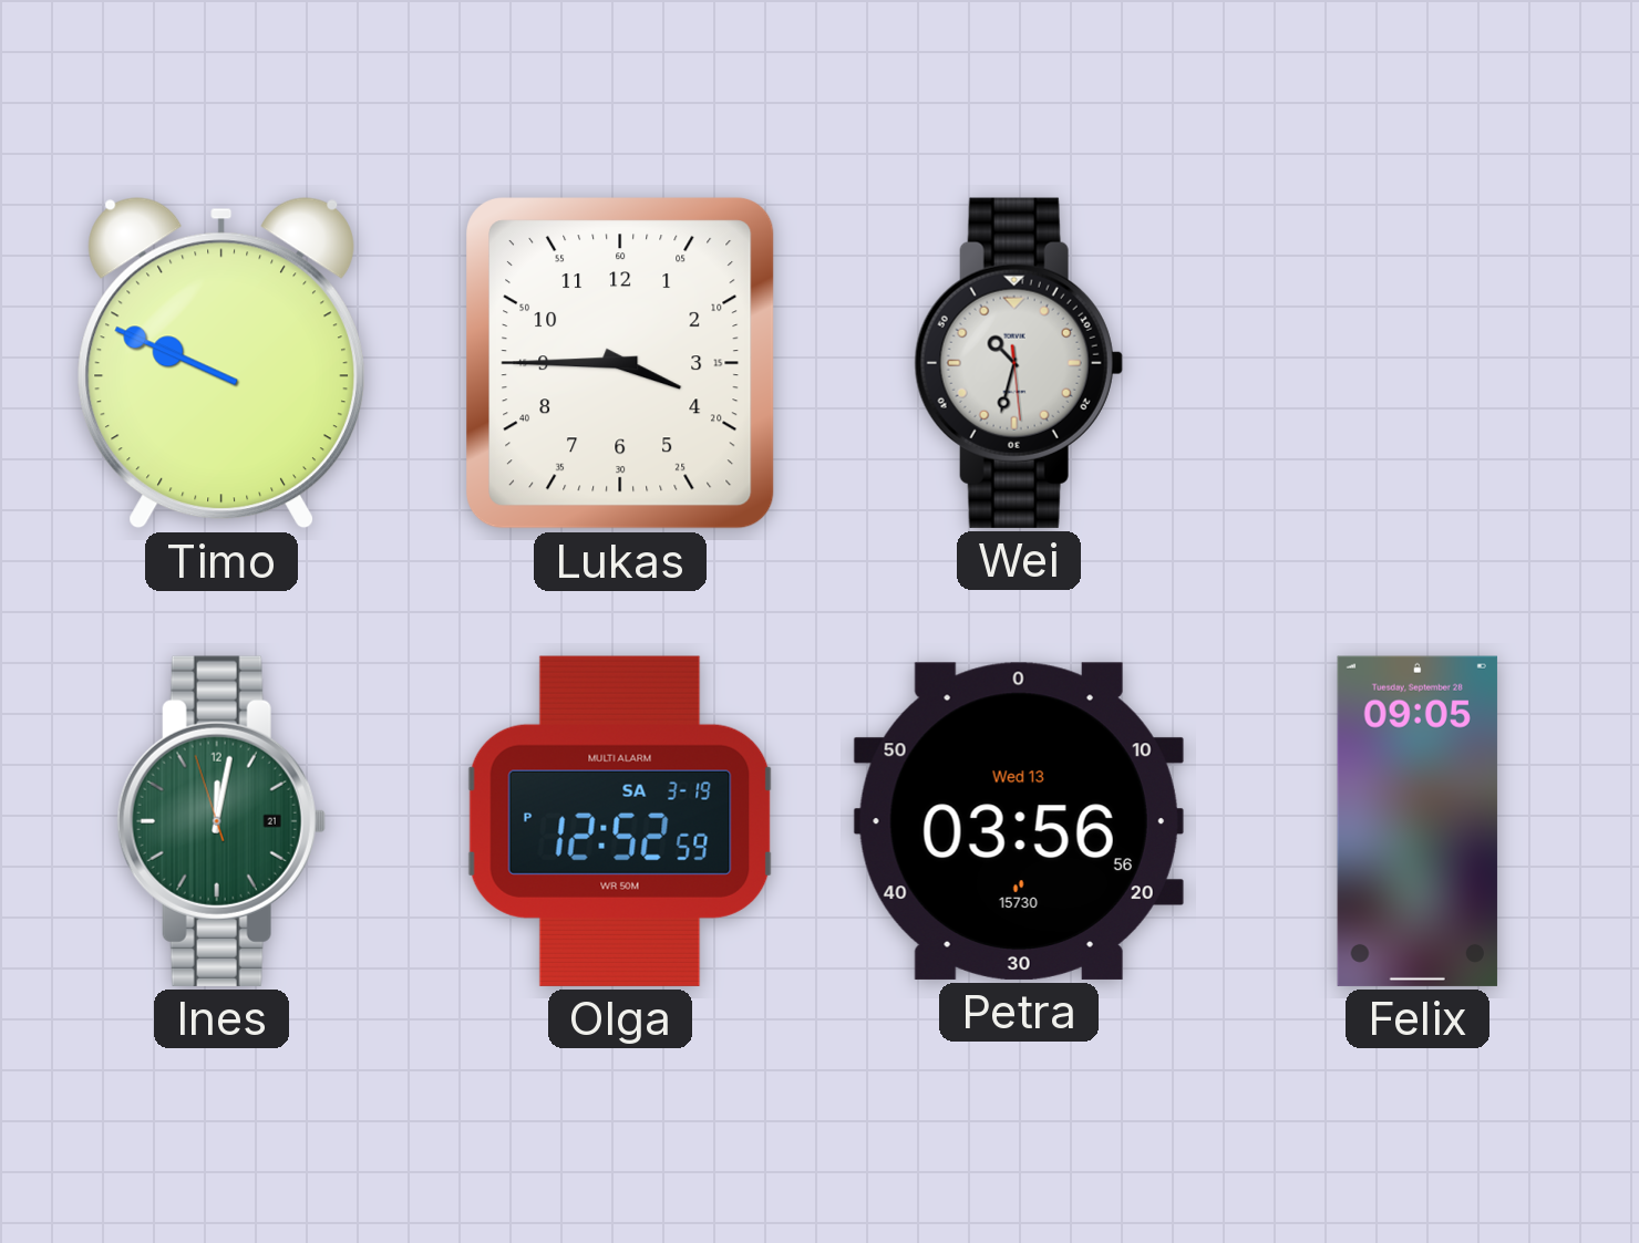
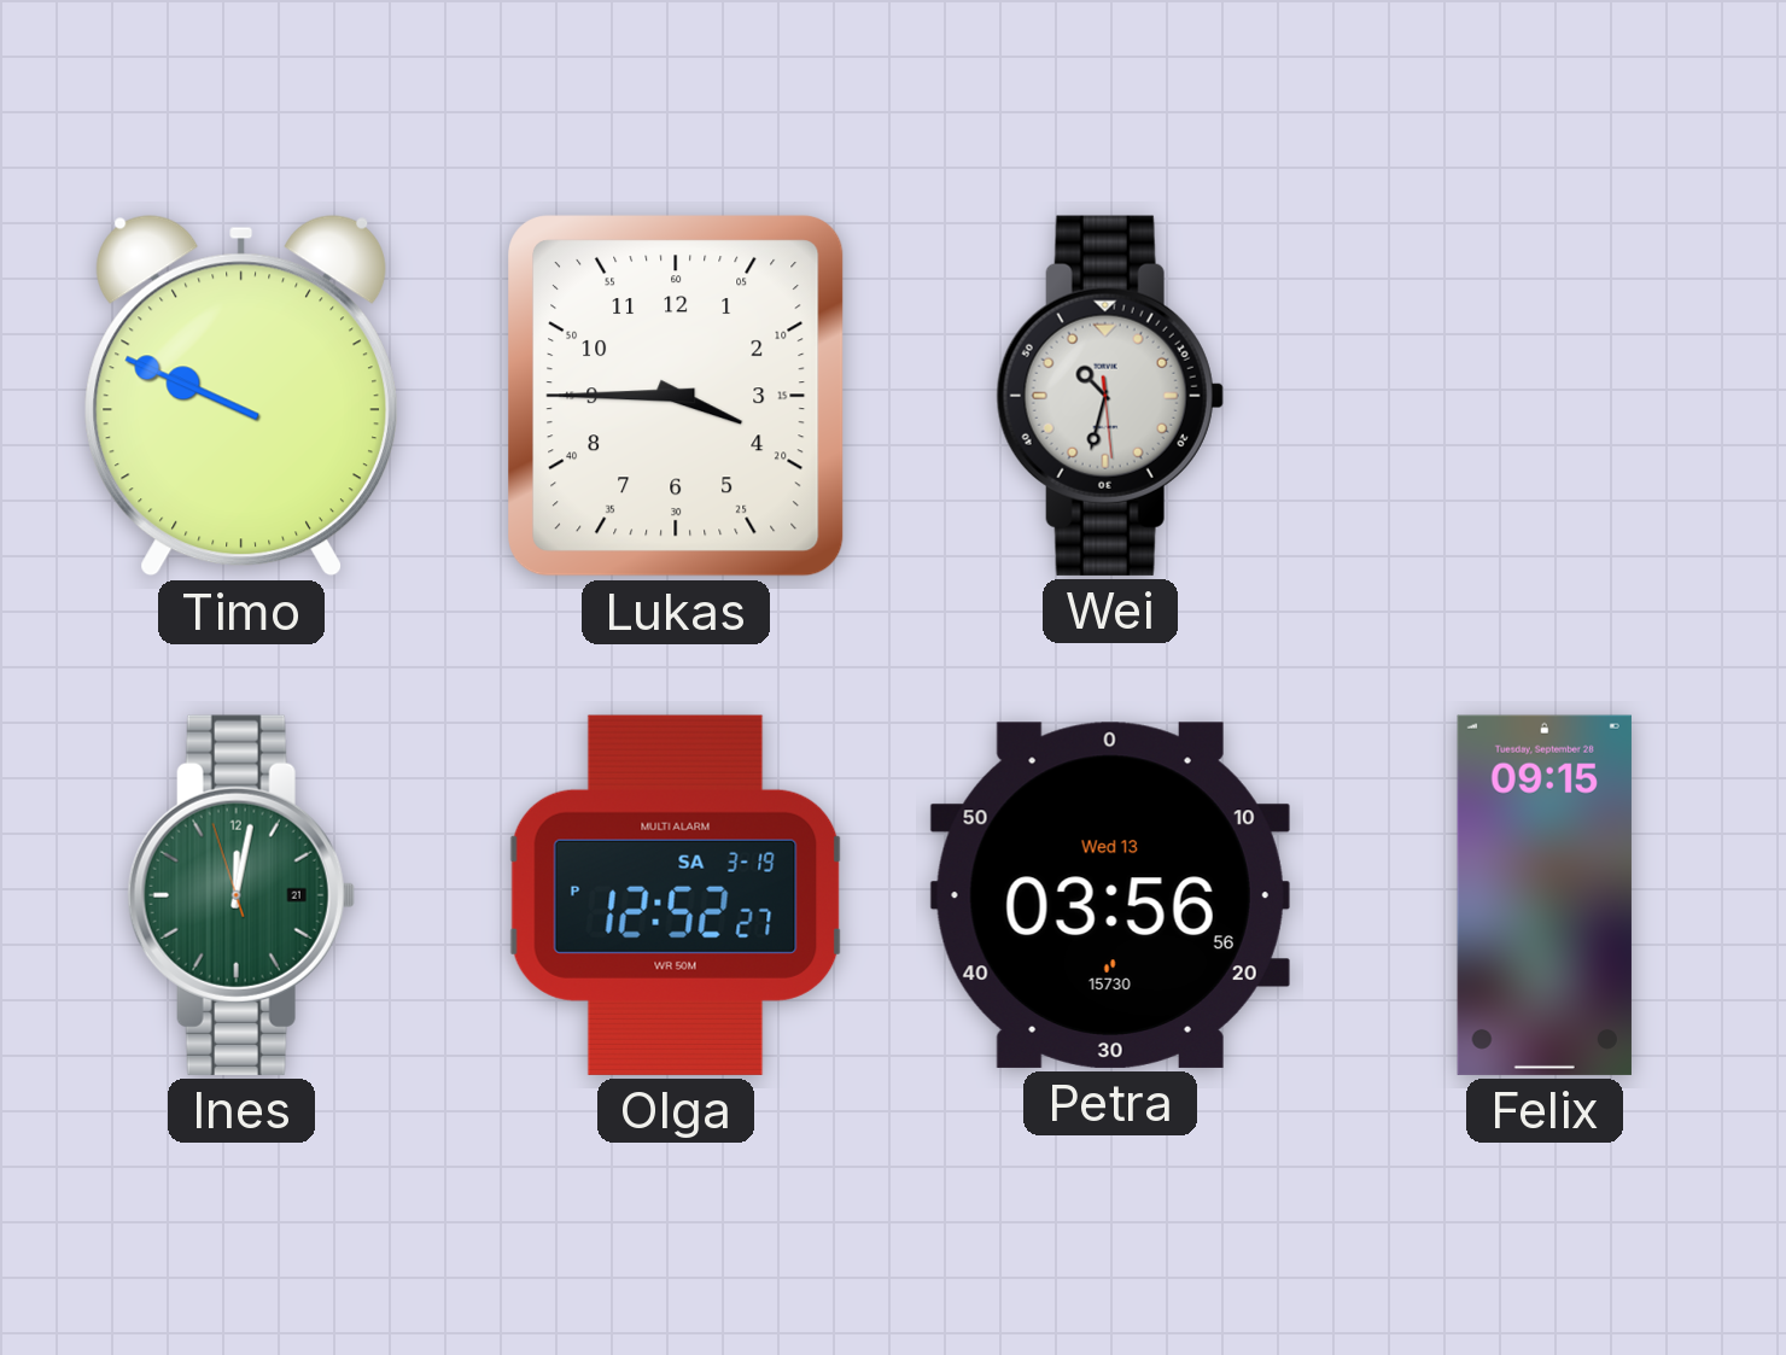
Olga: 12:52:59 PM -> 12:52:27 PM
Felix: 09:05 -> 09:15
